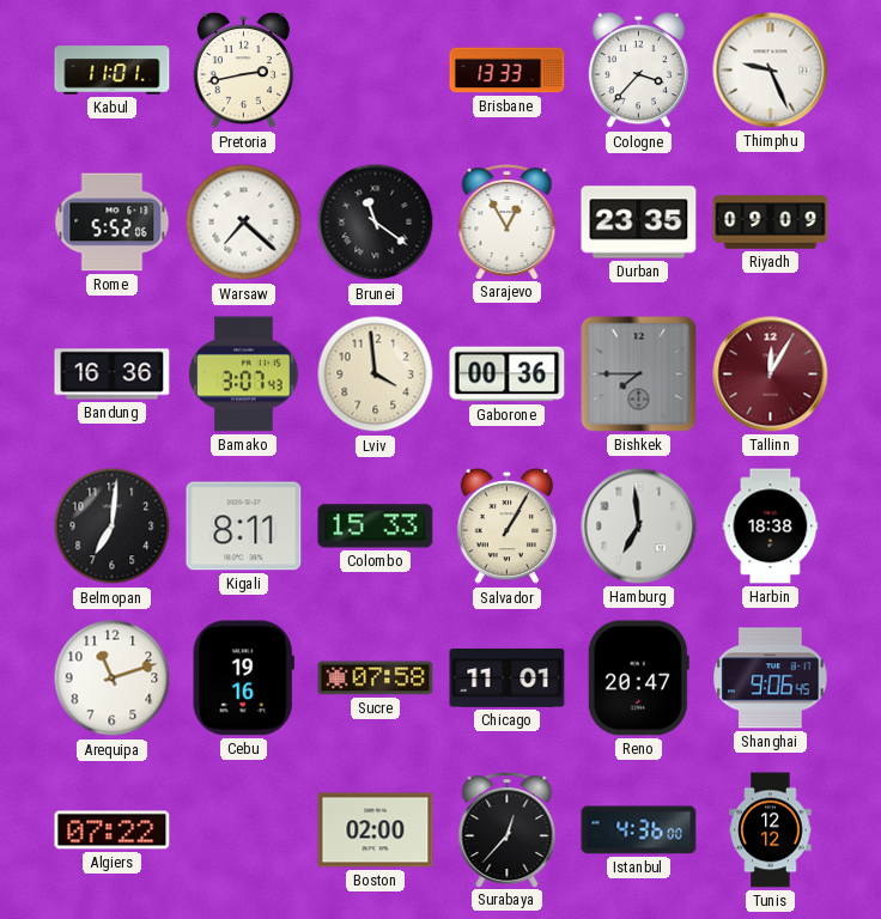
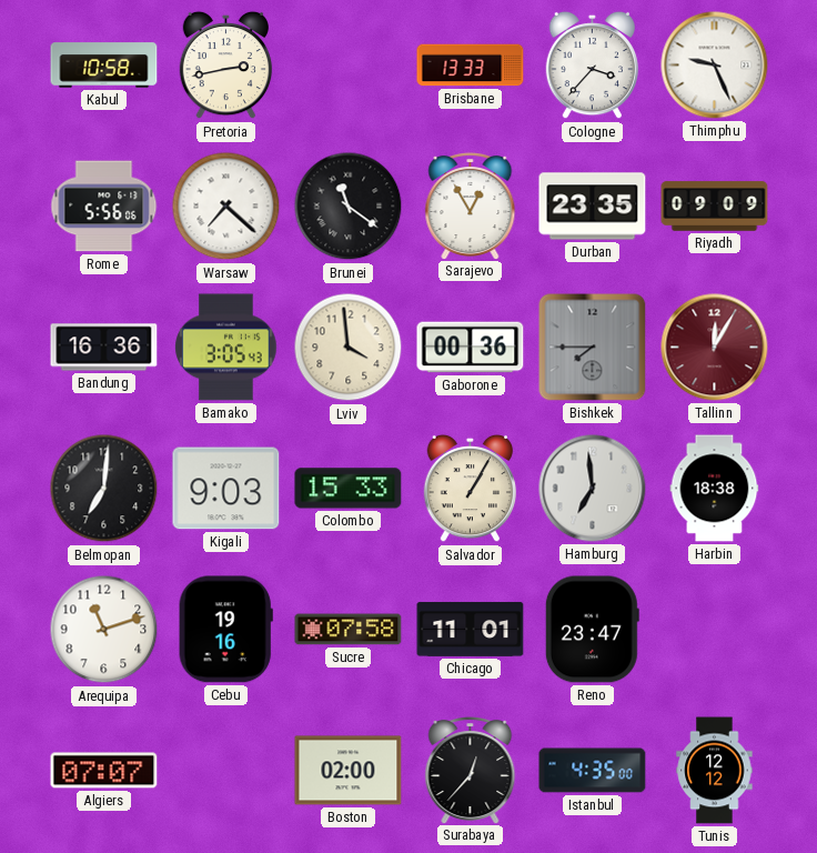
Kabul: 11:01 -> 10:58
Rome: 5:52 -> 5:56
Bamako: 3:07 -> 3:05
Kigali: 8:11 -> 9:03
Reno: 20:47 -> 23:47
Shanghai: 9:06 -> none
Algiers: 07:22 -> 07:07
Istanbul: 4:36 -> 4:35
